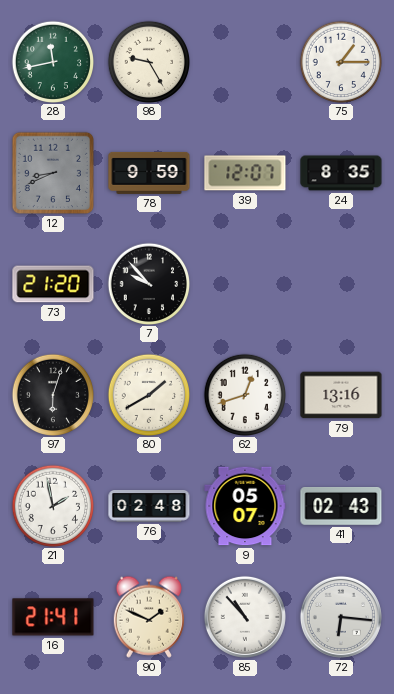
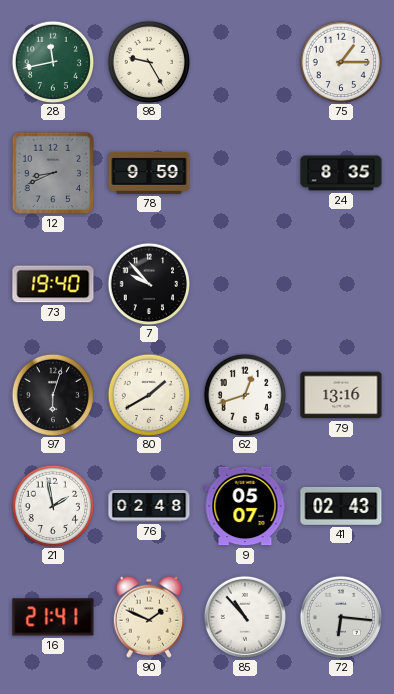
39: 12:07 -> none
73: 21:20 -> 19:40
